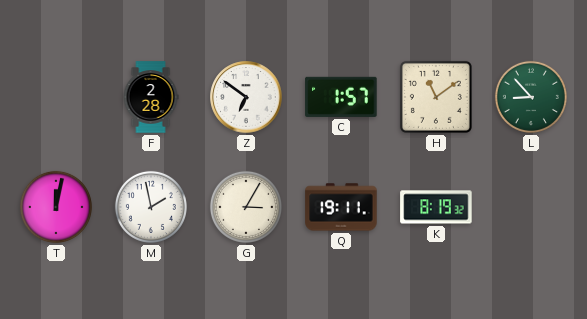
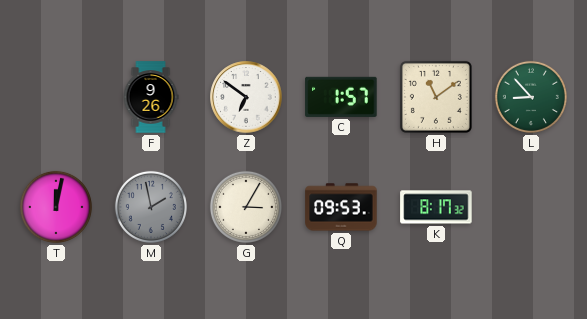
F: 2:28 -> 9:26
M dial: white -> grey
Q: 19:11 -> 09:53
K: 8:19 -> 8:17
